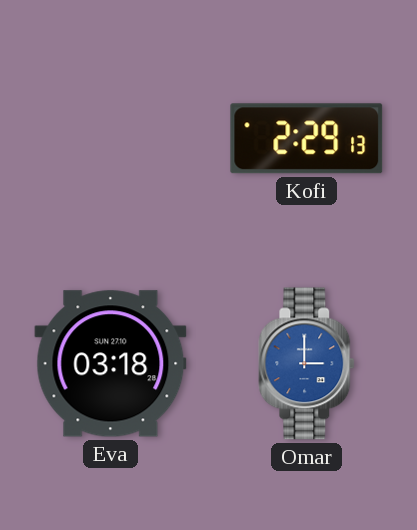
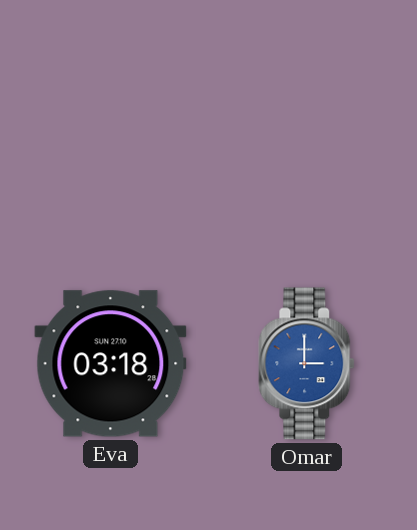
Kofi: 2:29 -> none
